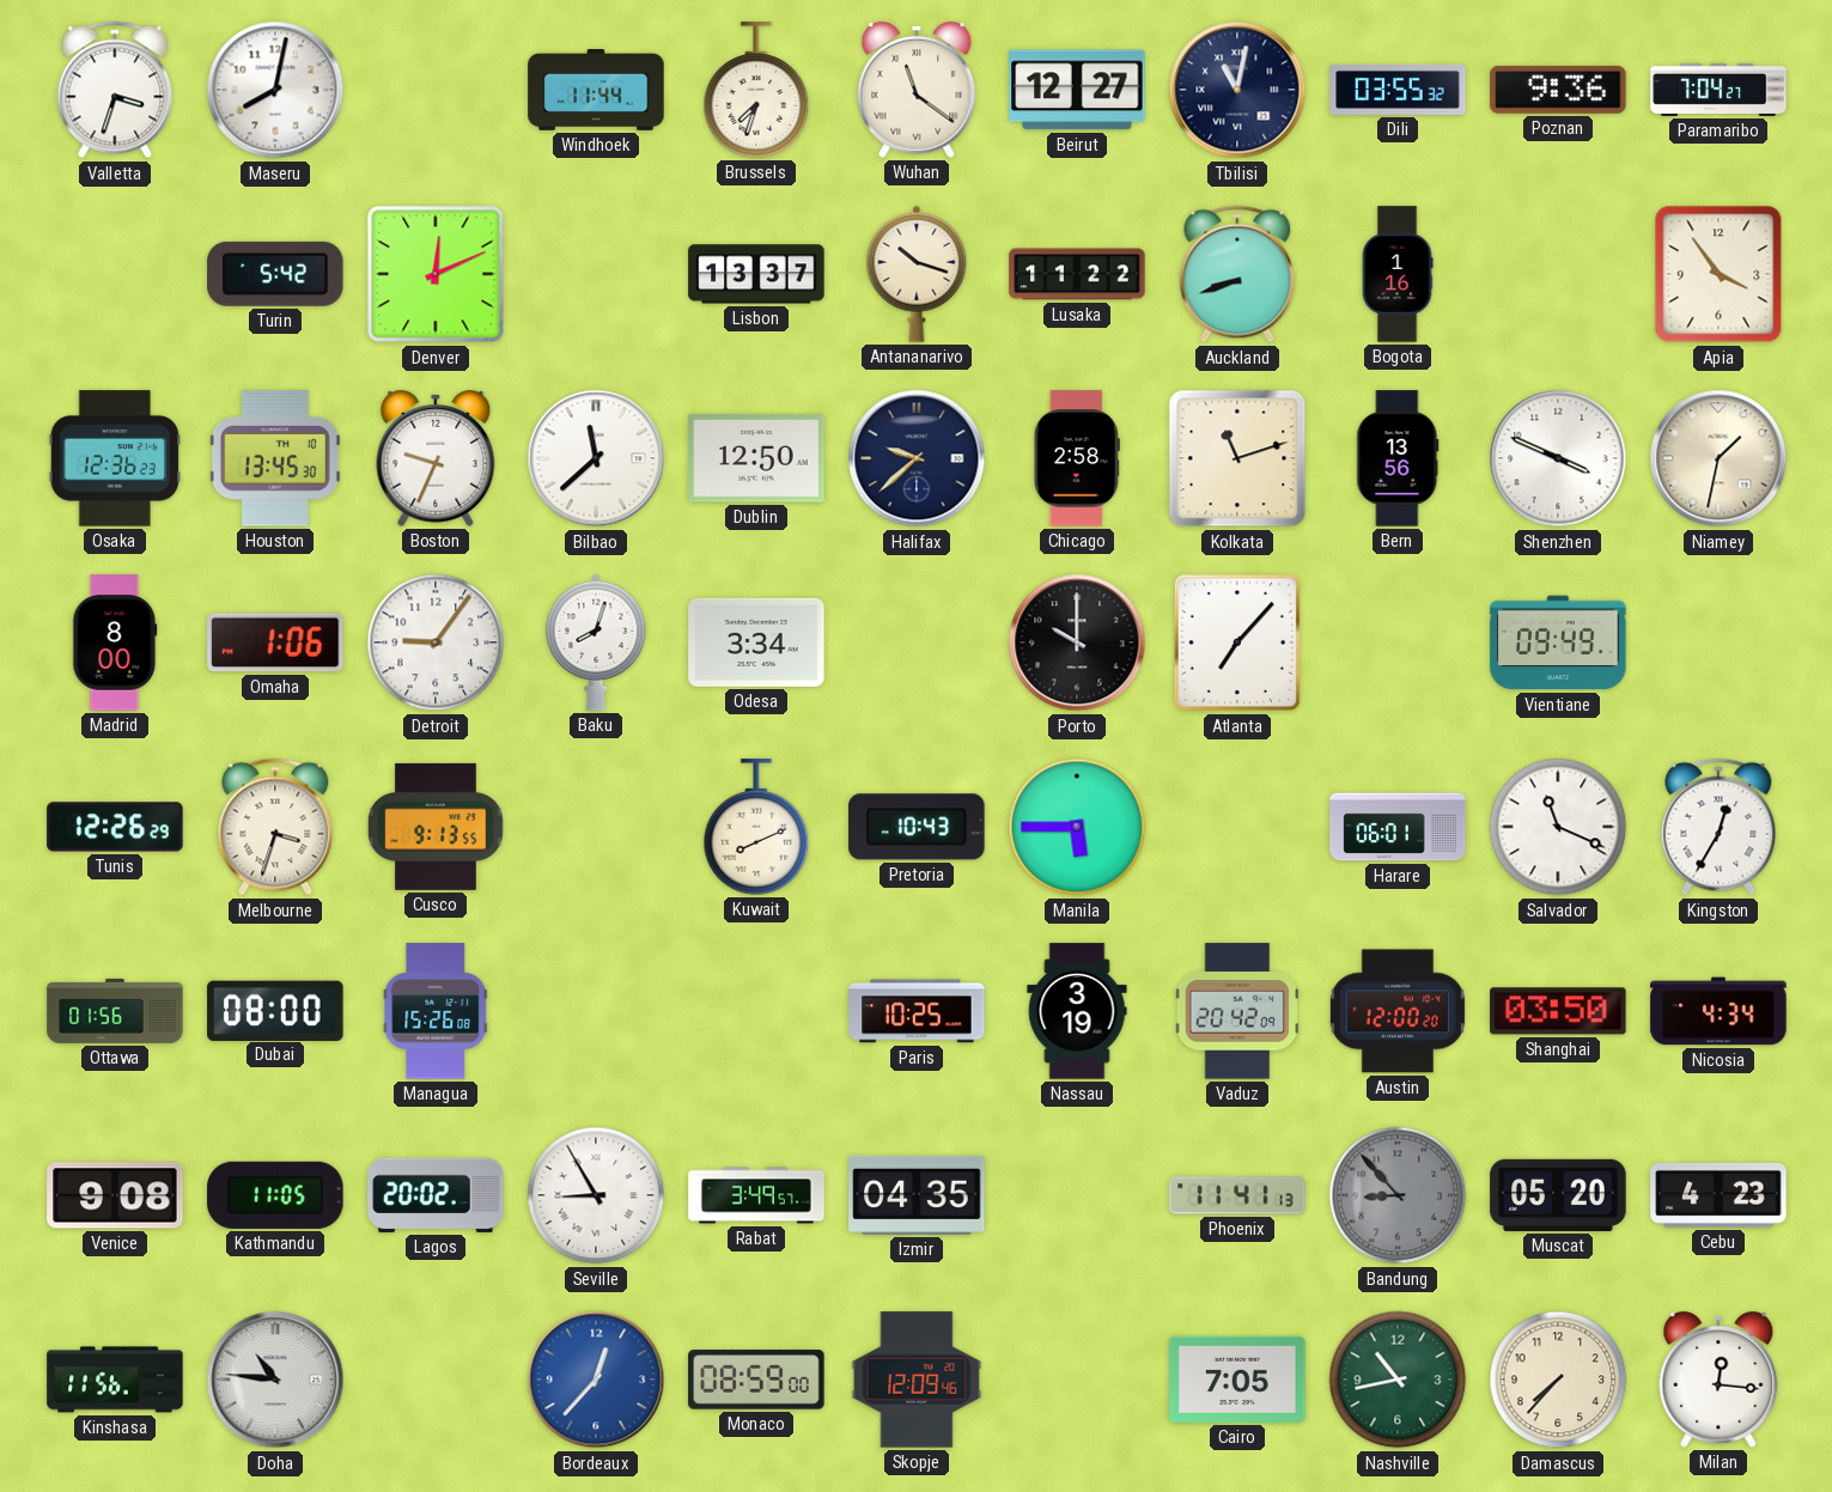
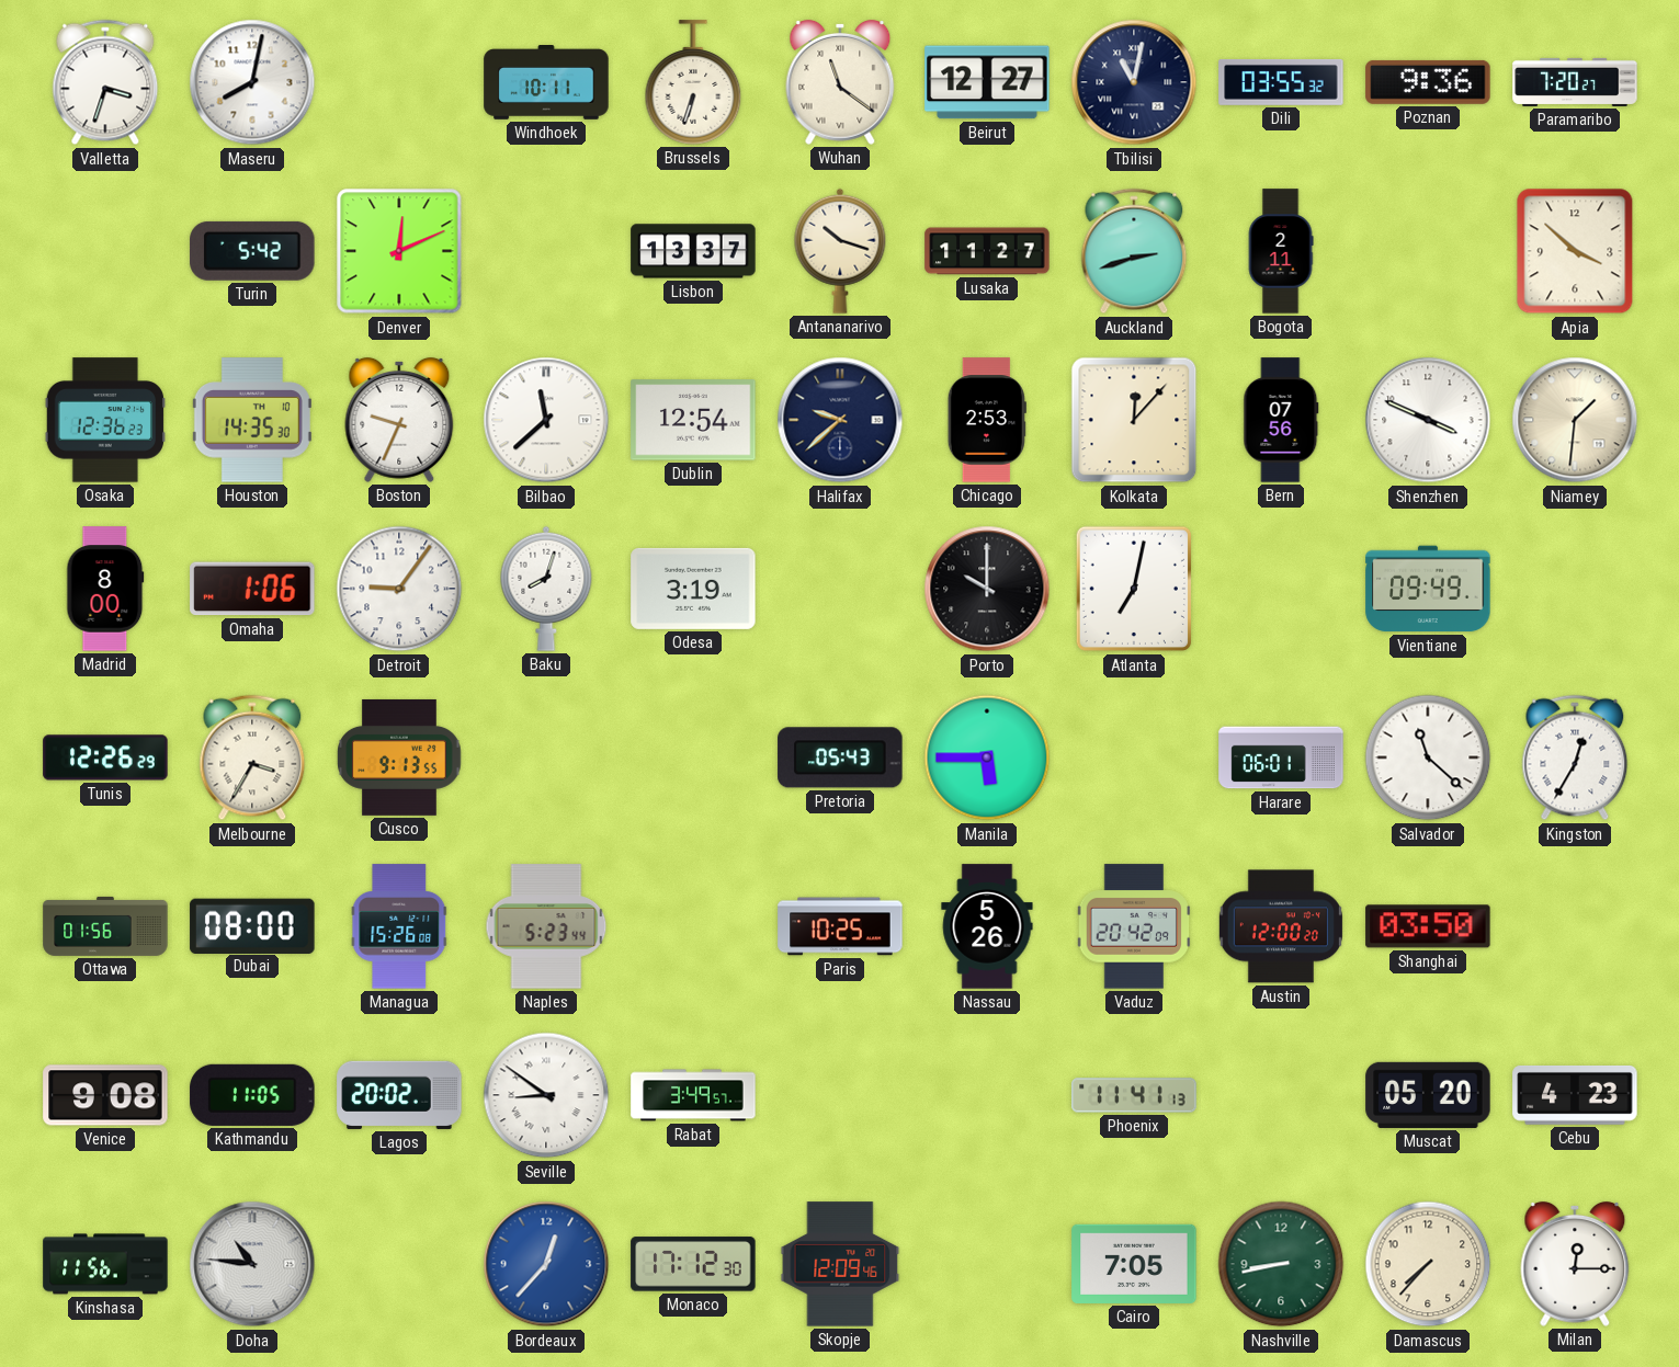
Windhoek: 11:44 -> 10:11
Brussels: 7:33 -> 6:33
Paramaribo: 7:04 -> 7:20
Lusaka: 11:22 -> 11:27
Auckland: 8:42 -> 2:42
Bogota: 1:16 -> 2:11
Apia: 3:54 -> 3:52
Houston: 13:45 -> 14:35
Dublin: 12:50 -> 12:54
Chicago: 2:58 -> 2:53
Kolkata: 11:12 -> 12:07
Bern: 13:56 -> 07:56
Niamey: 1:32 -> 1:31
Odesa: 3:34 -> 3:19
Atlanta: 7:07 -> 7:02
Melbourne: 3:33 -> 3:35
Kuwait: 8:11 -> none
Pretoria: 10:43 -> 05:43
Salvador: 11:19 -> 11:22
Naples: none -> 5:23
Nassau: 3:19 -> 5:26
Nicosia: 4:34 -> none
Seville: 8:55 -> 8:51
Izmir: 04:35 -> none
Bandung: 8:53 -> none
Monaco: 08:59 -> 17:12
Nashville: 10:43 -> 8:43
Milan: 12:16 -> 12:15
